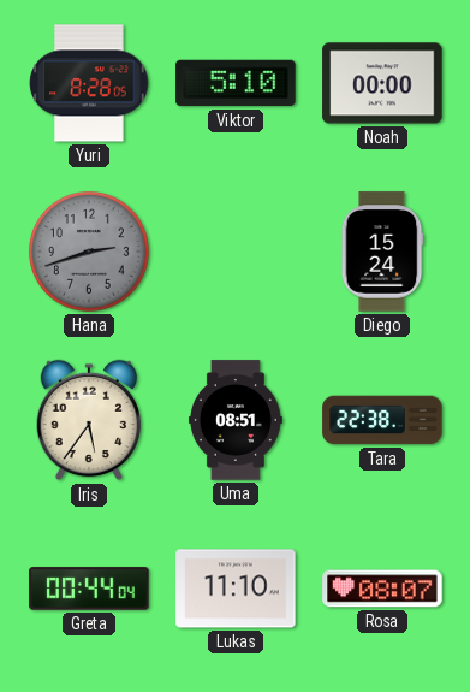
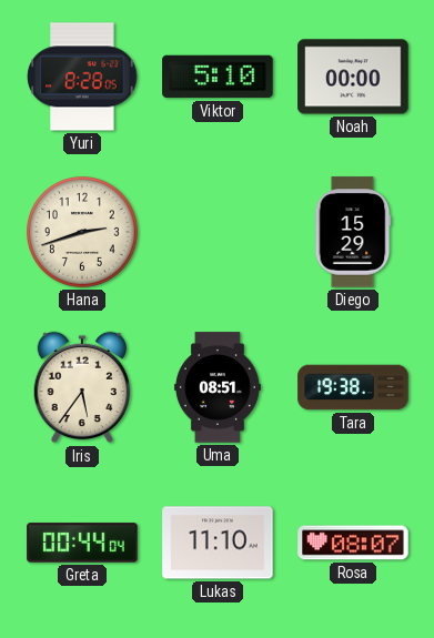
Hana dial: grey -> cream
Diego: 15:24 -> 15:29
Tara: 22:38 -> 19:38
